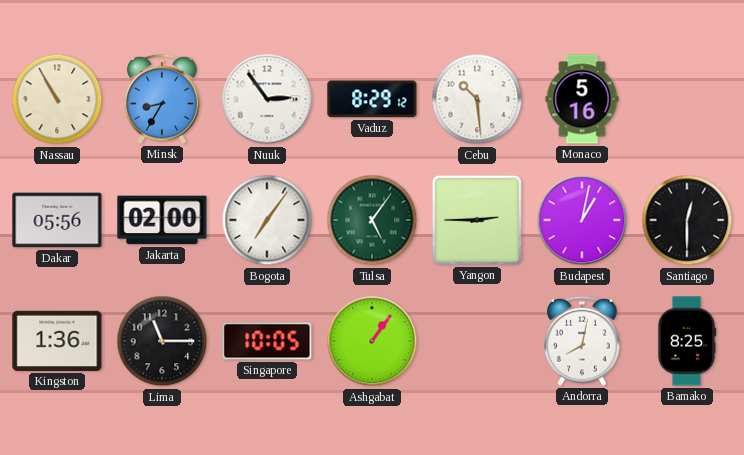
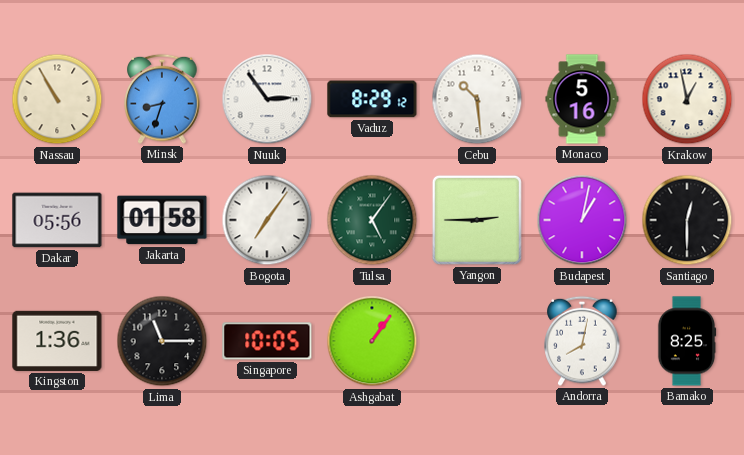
Minsk: 8:35 -> 8:33
Krakow: none -> 12:58
Jakarta: 02:00 -> 01:58
